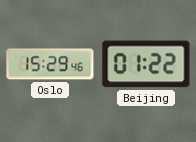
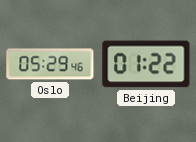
Oslo: 15:29 -> 05:29
